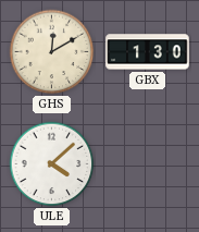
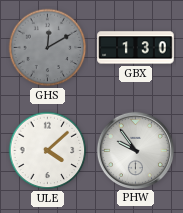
GHS dial: cream -> grey
PHW: none -> 9:54
